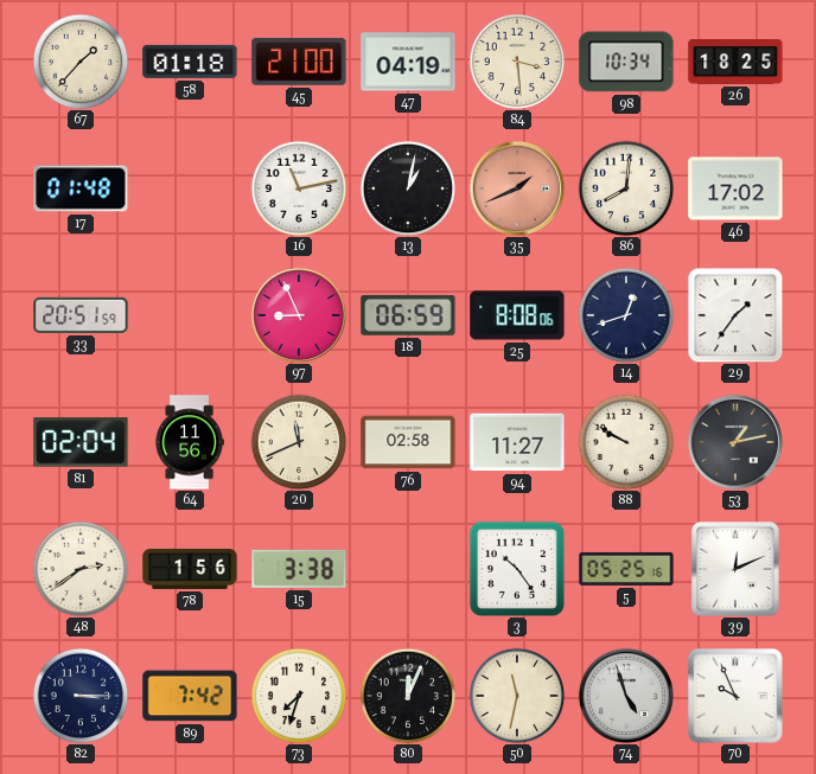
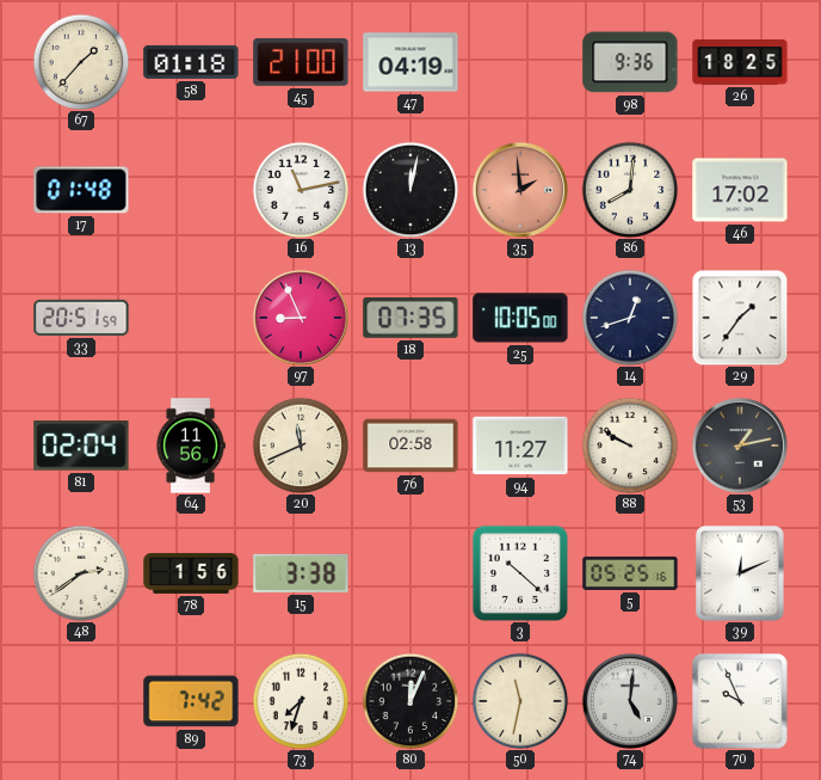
84: 3:29 -> none
98: 10:34 -> 9:36
13: 1:02 -> 12:02
35: 1:41 -> 1:59
18: 06:59 -> 07:35
25: 8:08 -> 10:05
3: 10:24 -> 10:22
82: 3:15 -> none
74: 4:57 -> 5:01
